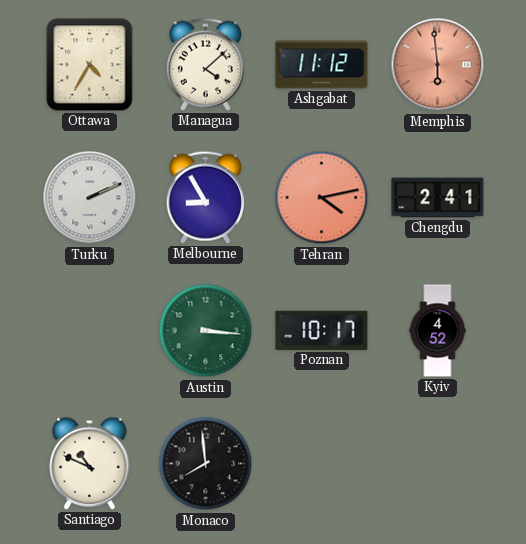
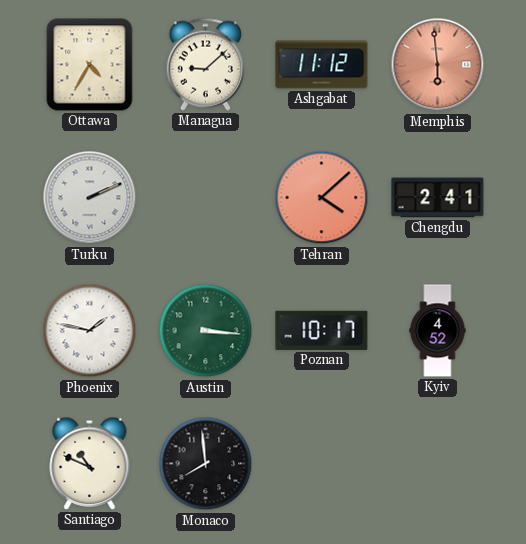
Managua: 4:08 -> 9:08
Melbourne: 8:55 -> none
Tehran: 4:13 -> 4:08
Phoenix: none -> 1:47
